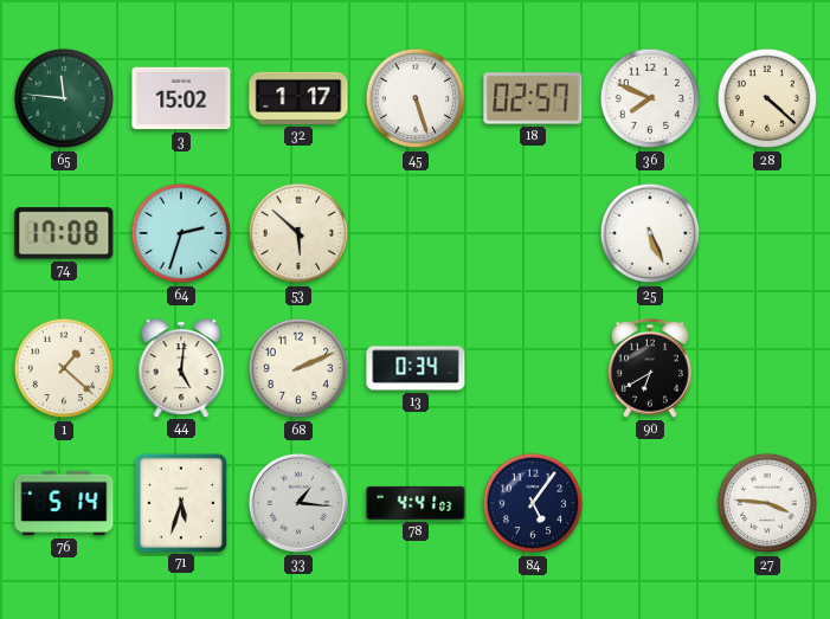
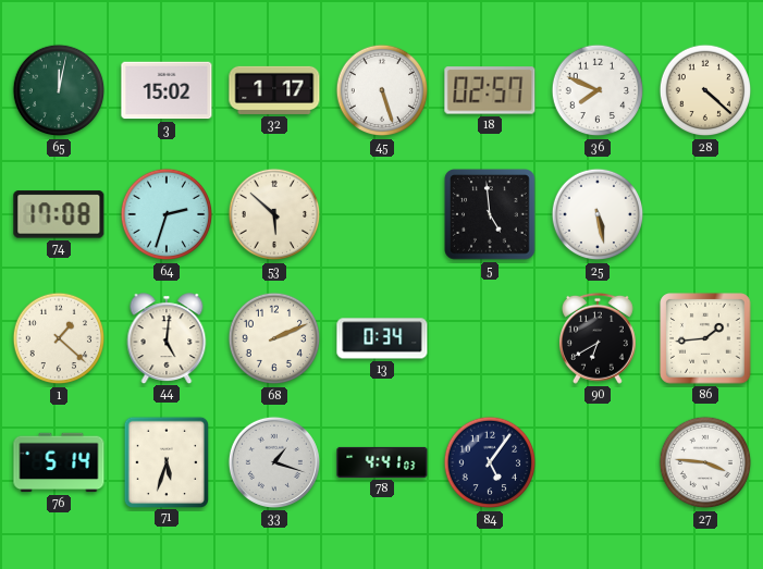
65: 11:46 -> 12:02
5: none -> 4:59
25: 5:26 -> 5:28
86: none -> 1:44
33: 1:16 -> 1:18
